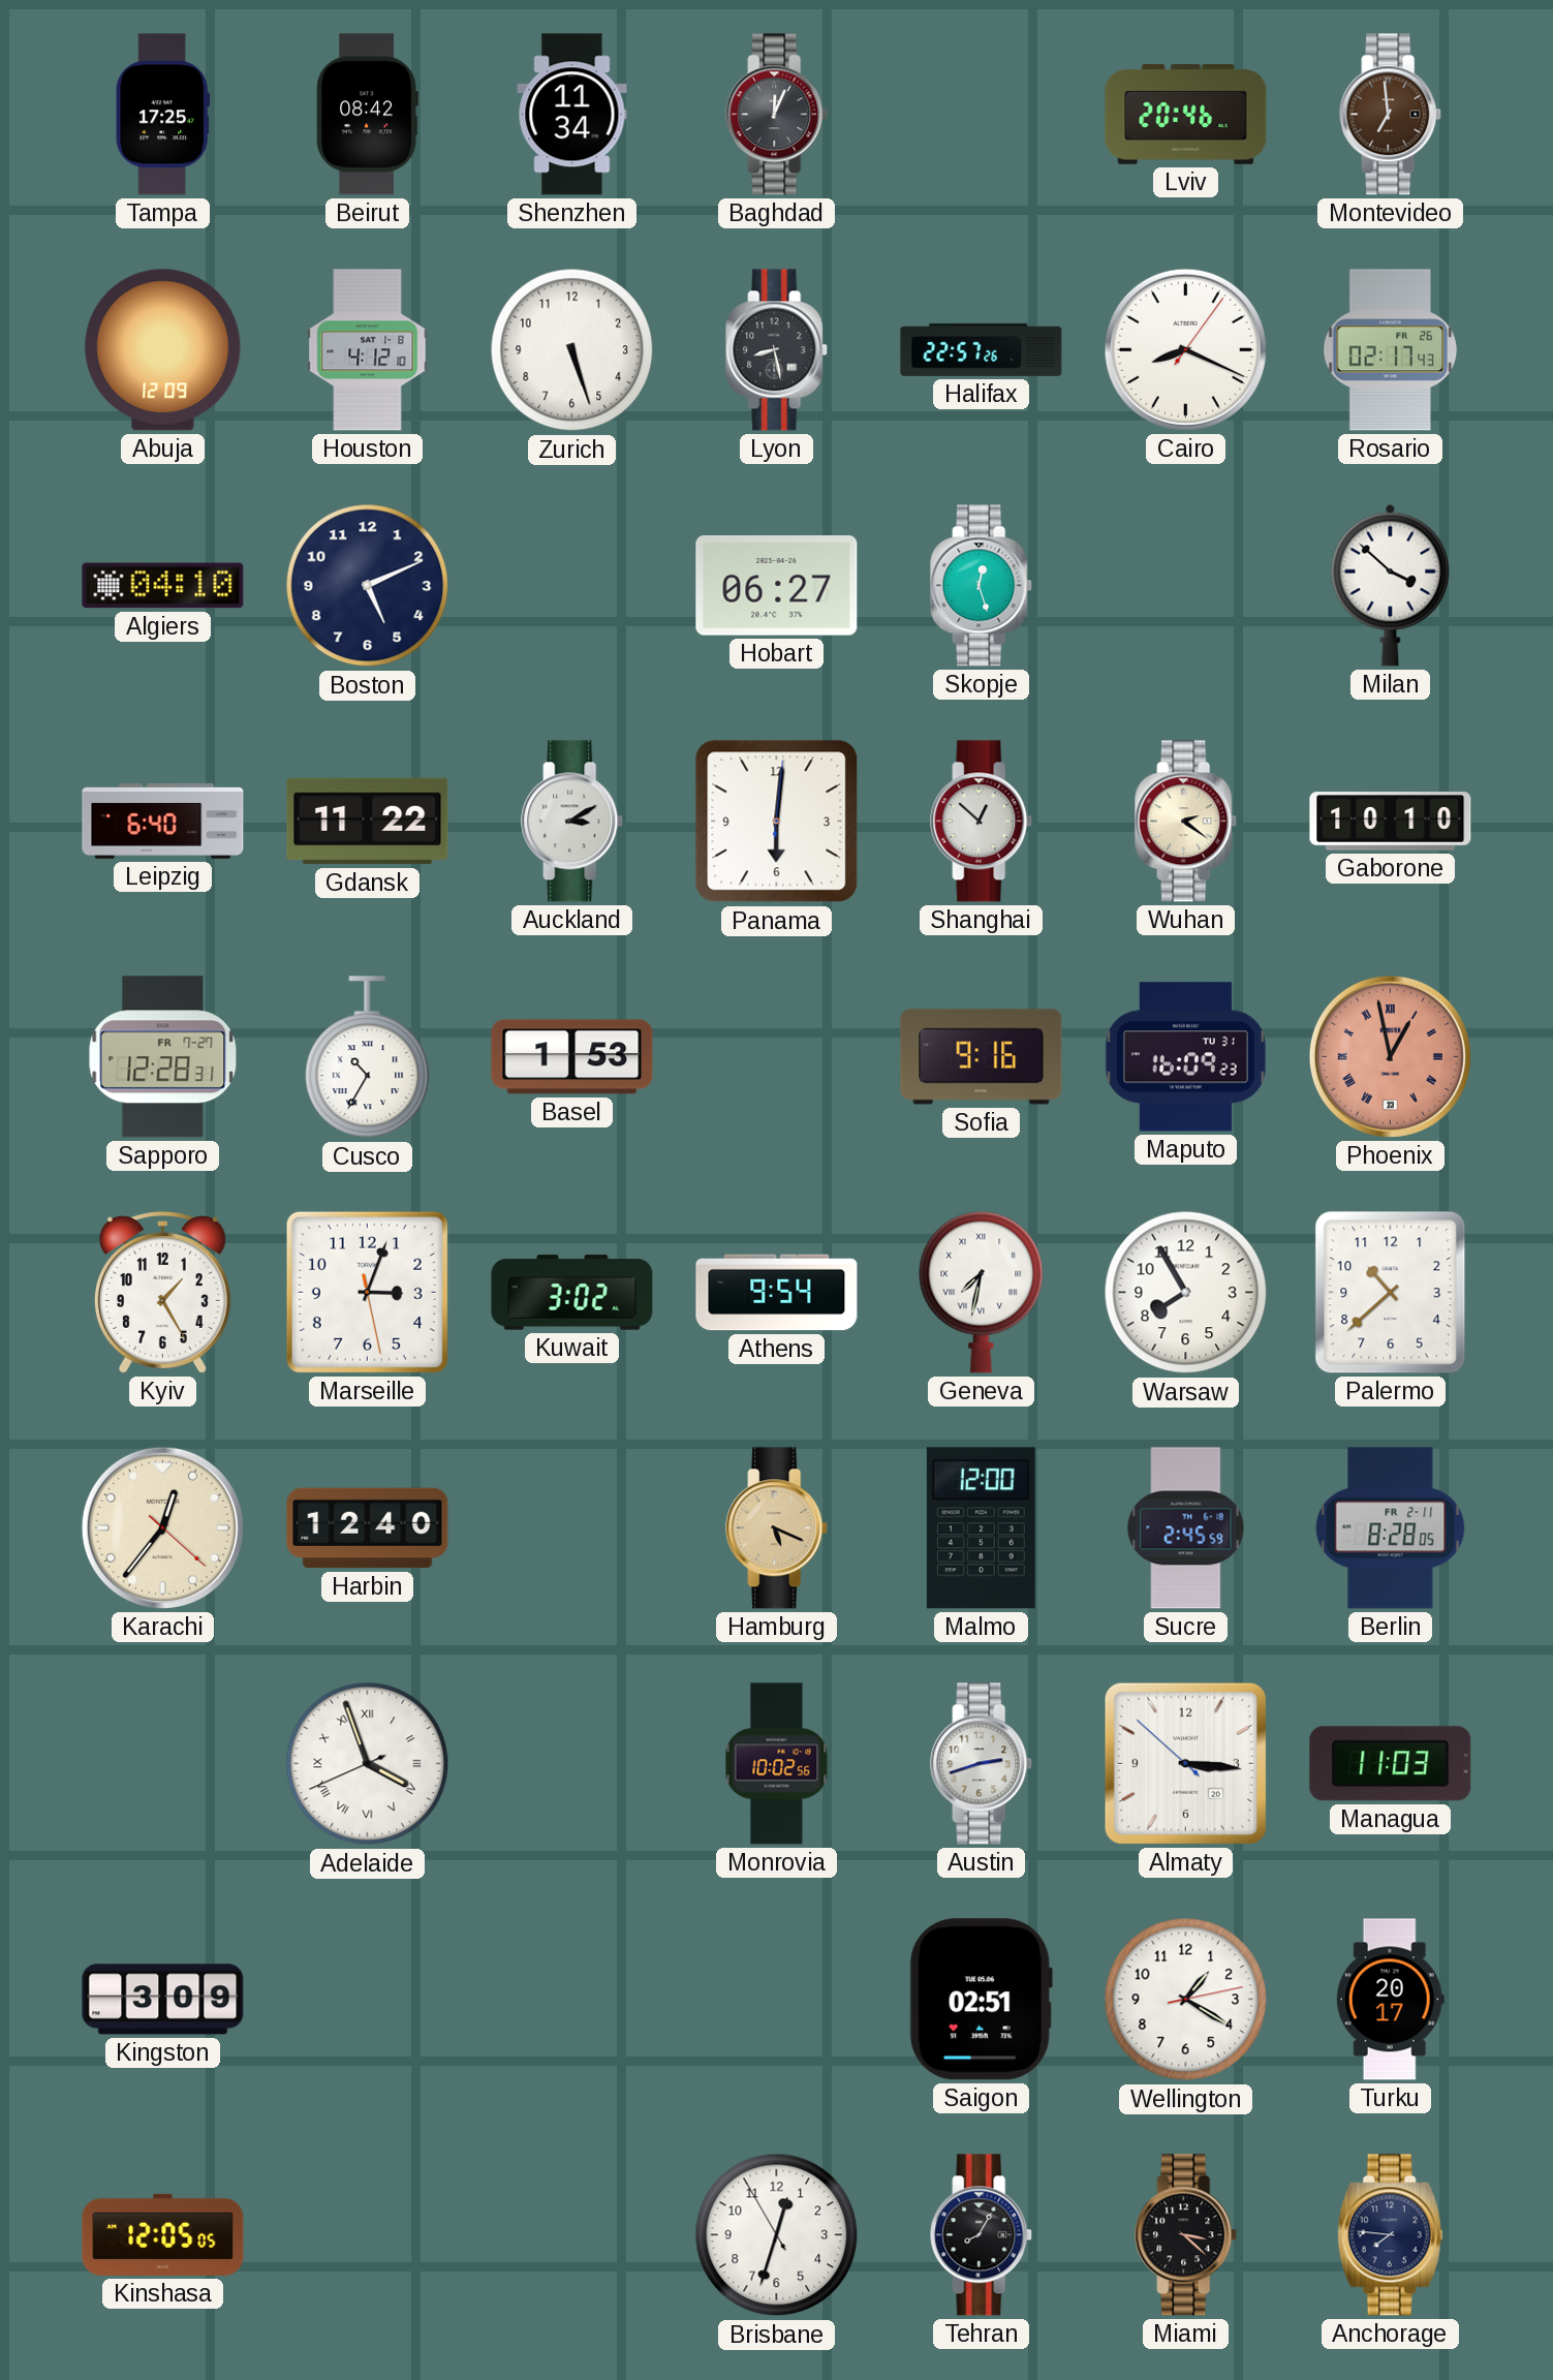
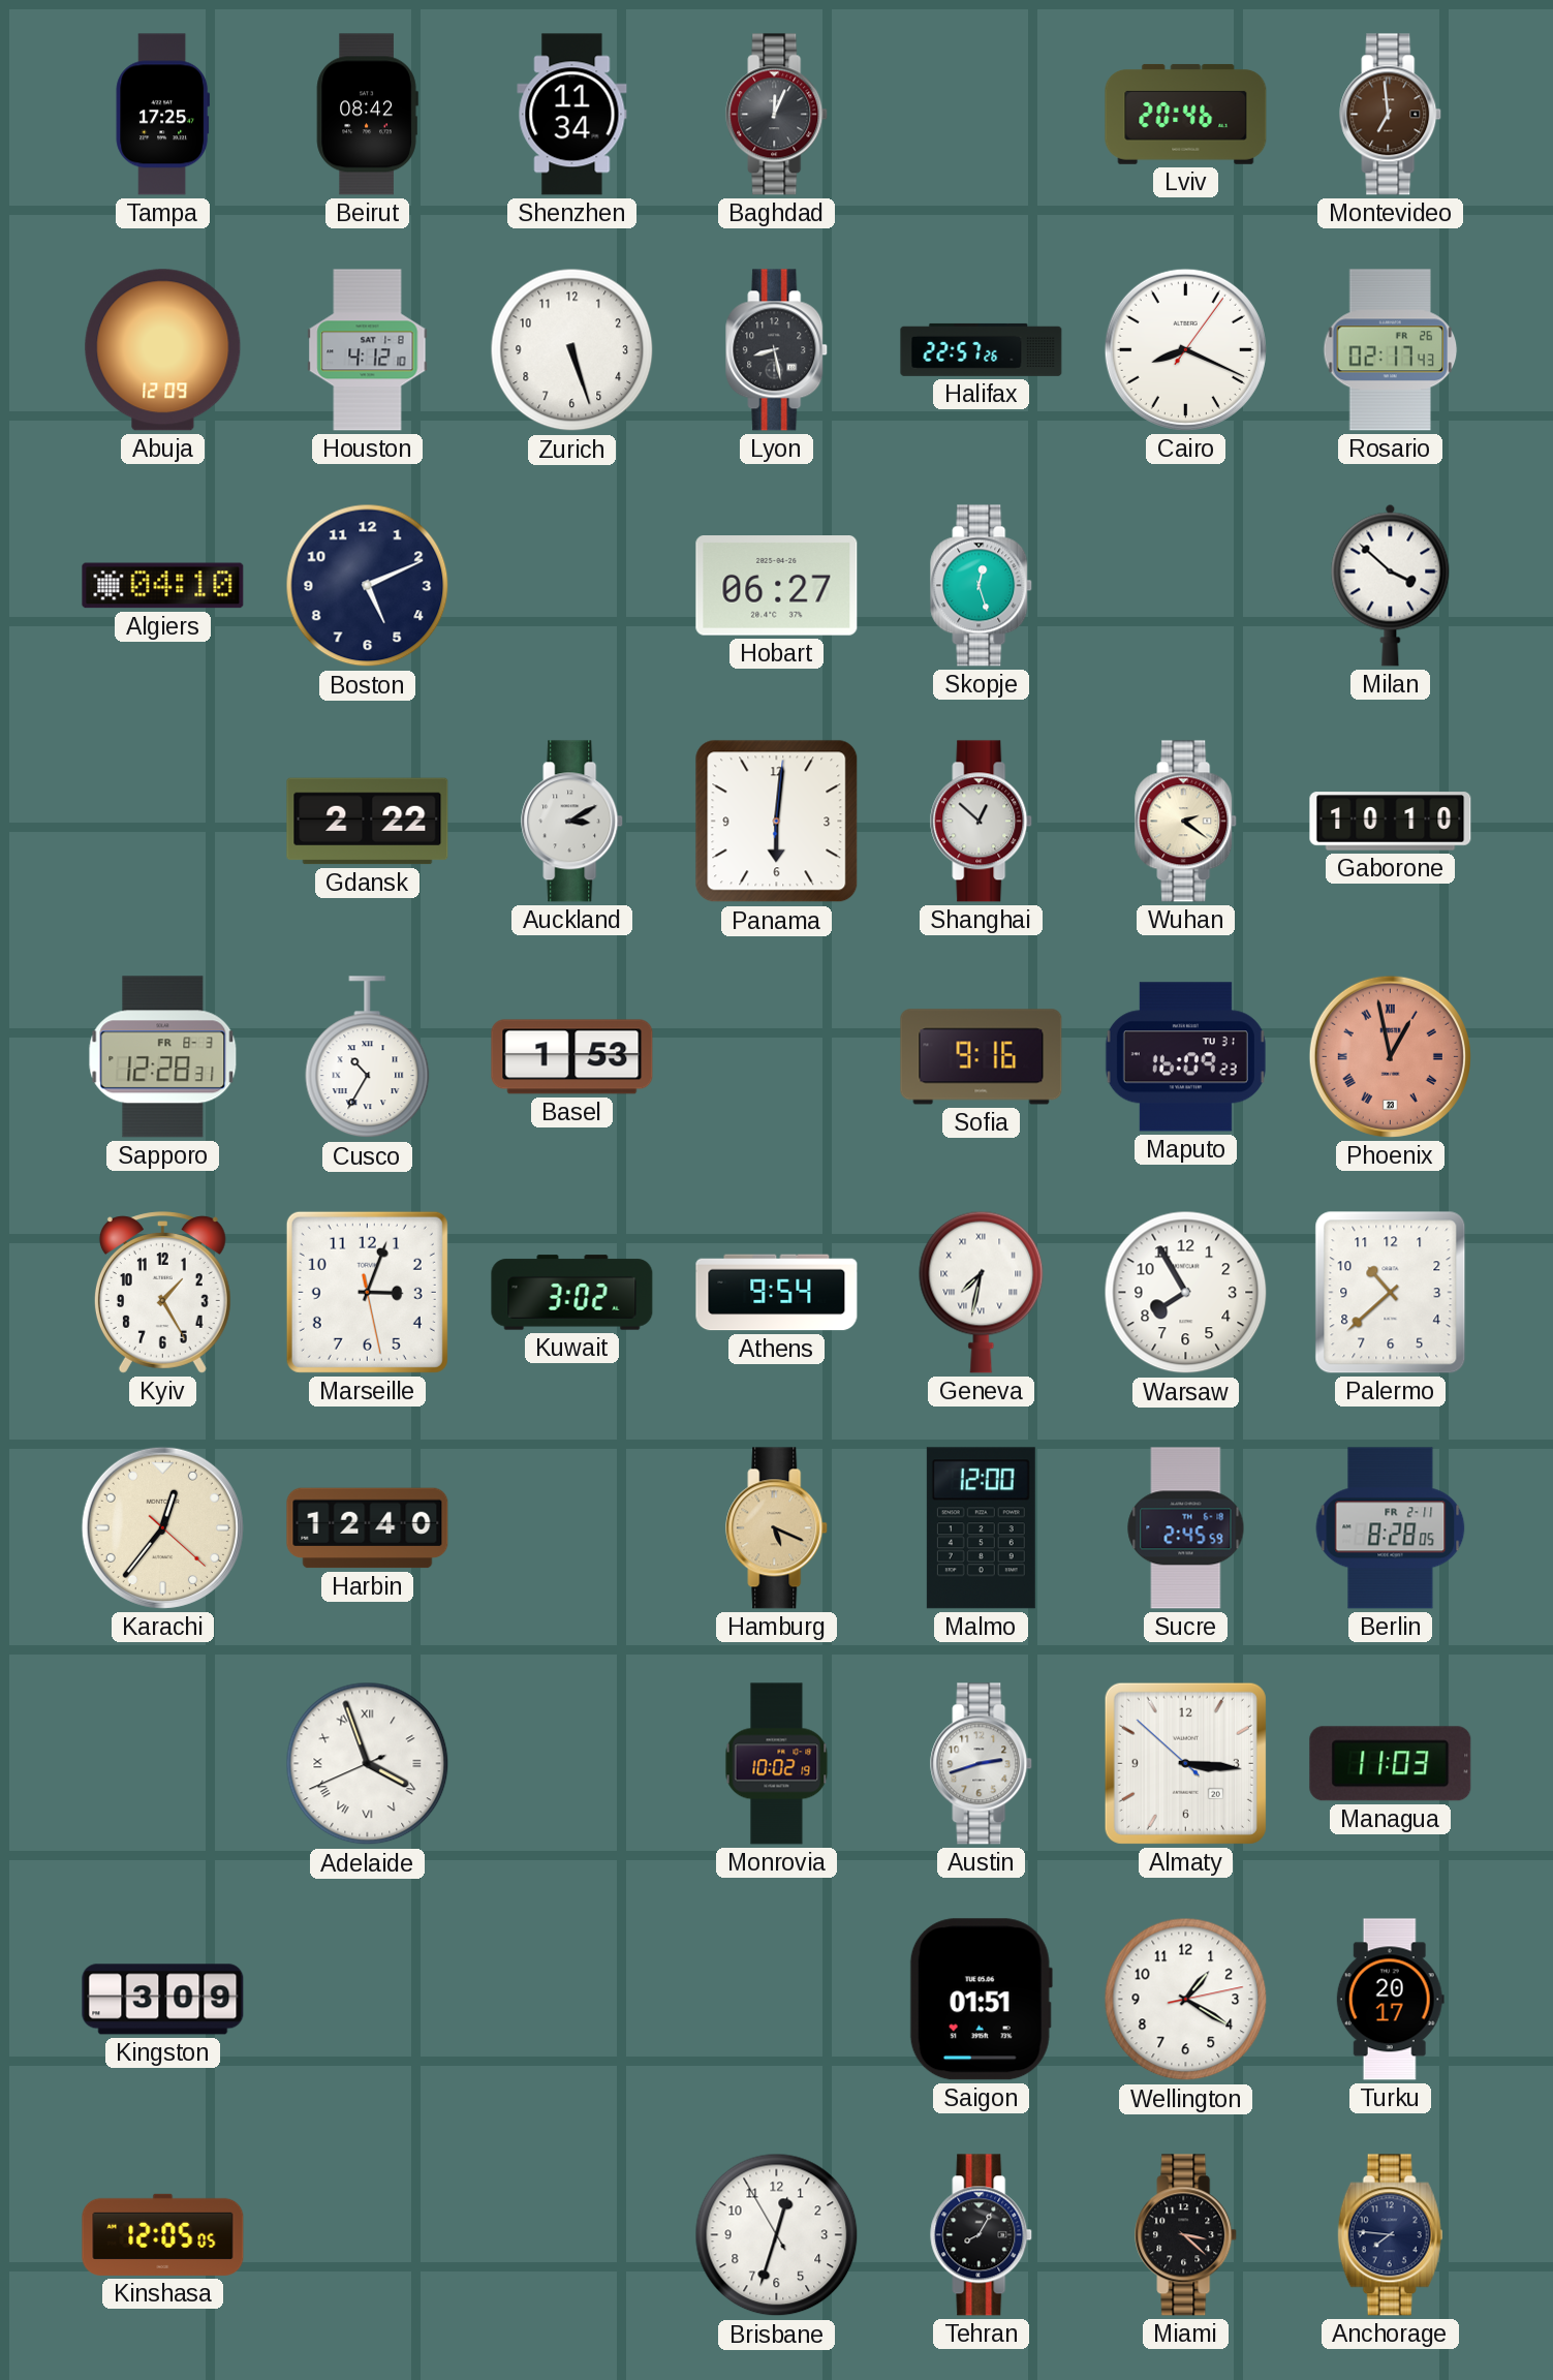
Leipzig: 6:40 -> none
Gdansk: 11:22 -> 2:22
Sapporo date: FR 7-27 -> FR 8-3
Monrovia: 10:02:56 -> 10:02:19
Saigon: 02:51 -> 01:51
